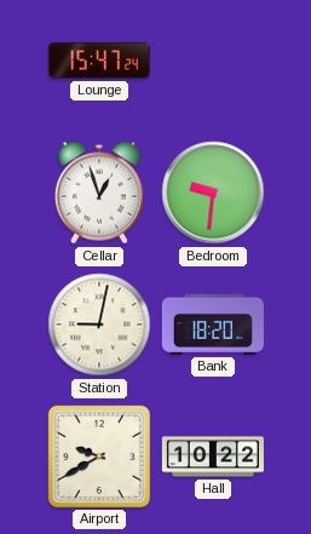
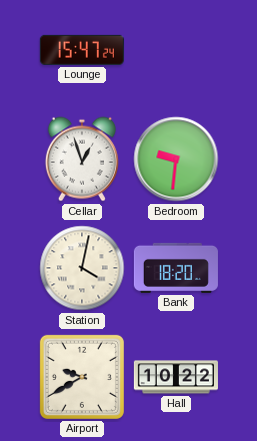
Station: 9:02 -> 4:02
